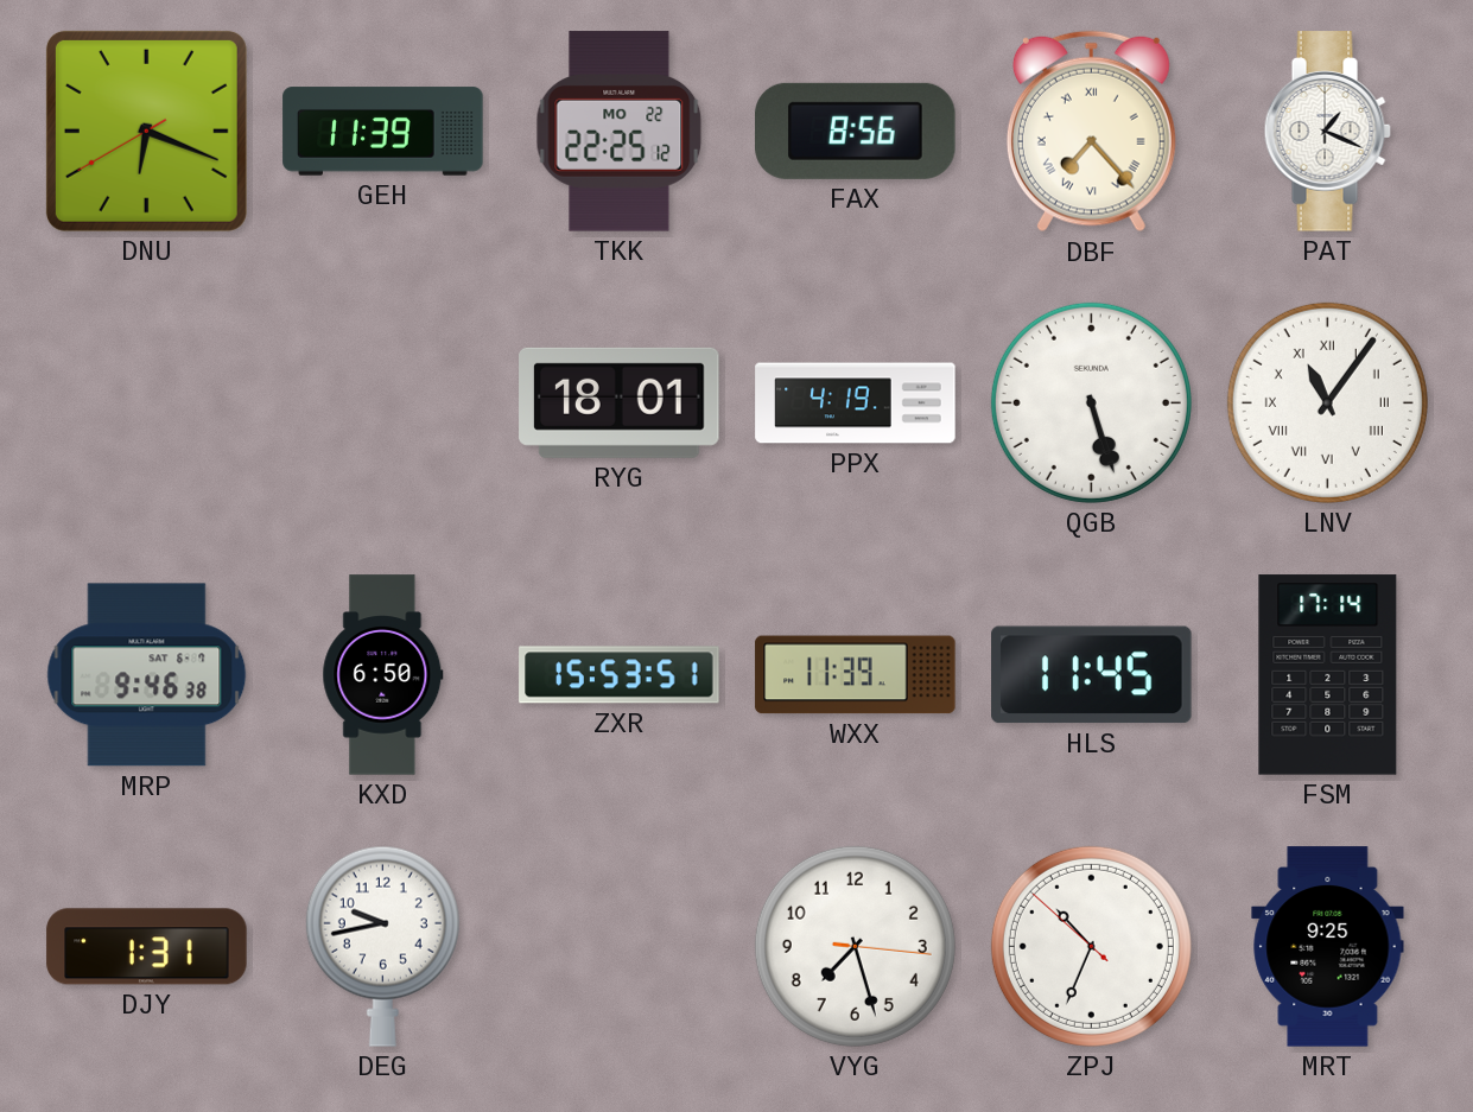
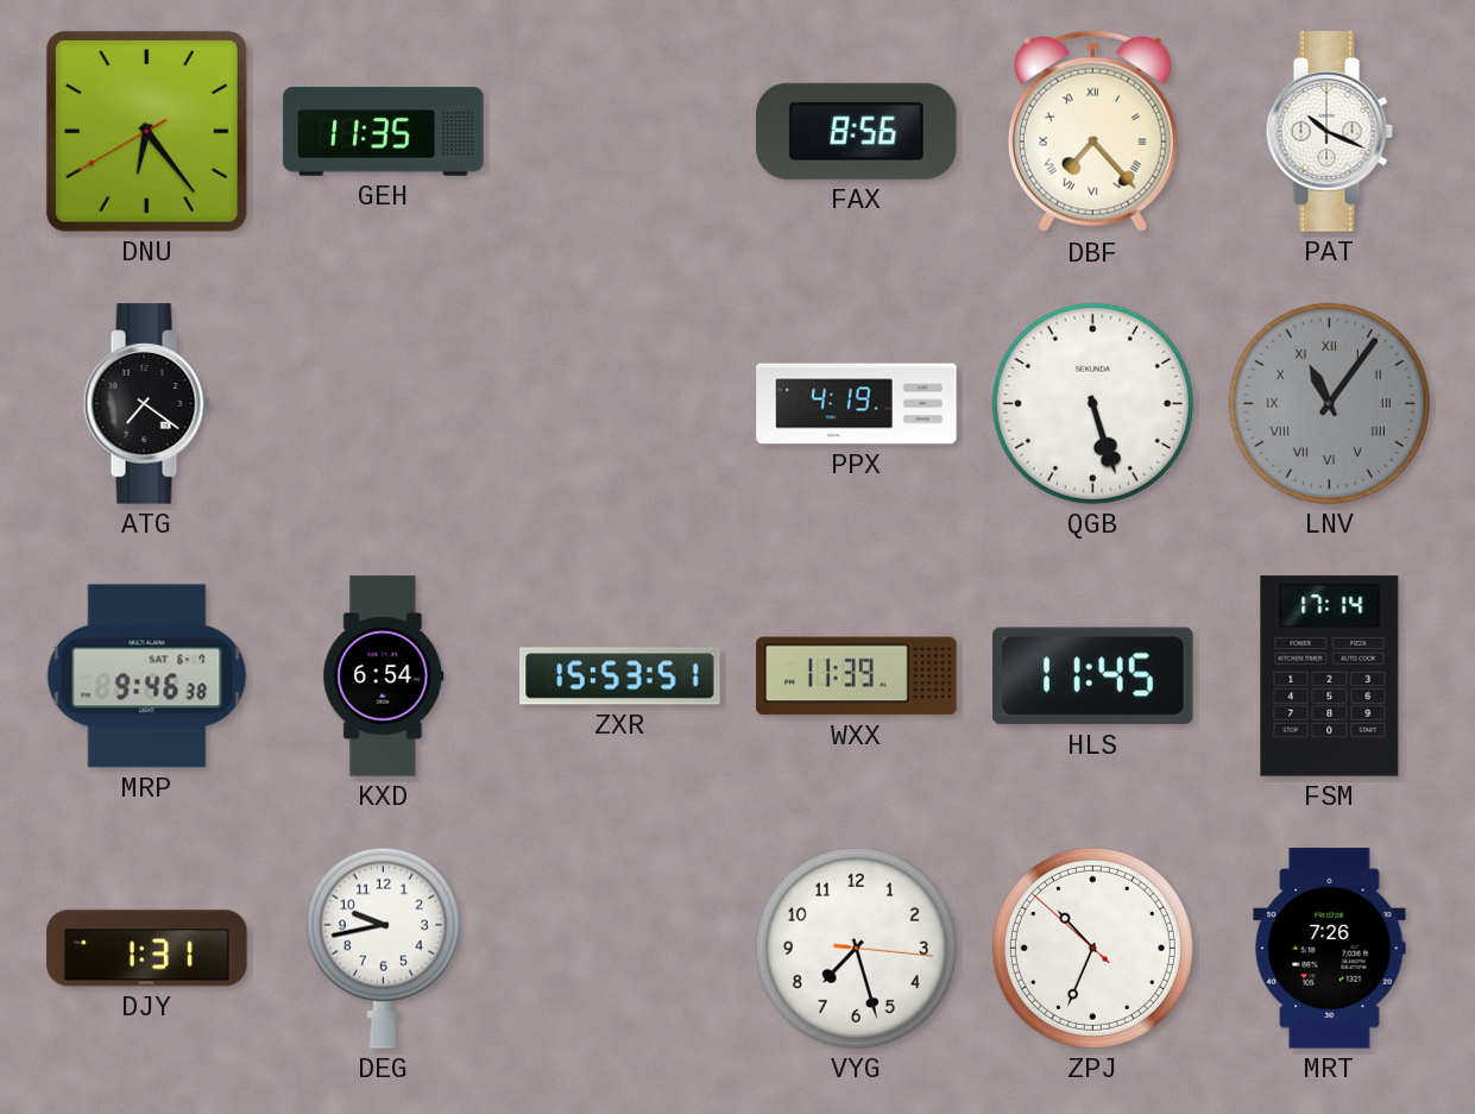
DNU: 6:18 -> 6:23
GEH: 11:39 -> 11:35
TKK: 22:25 -> none
PAT: 1:19 -> 10:19
ATG: none -> 7:21
RYG: 18:01 -> none
LNV dial: white -> grey
KXD: 6:50 -> 6:54
MRT: 9:25 -> 7:26
